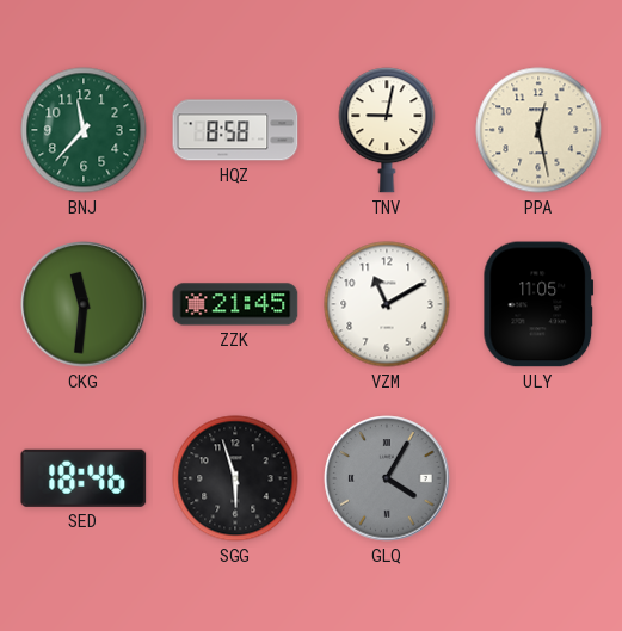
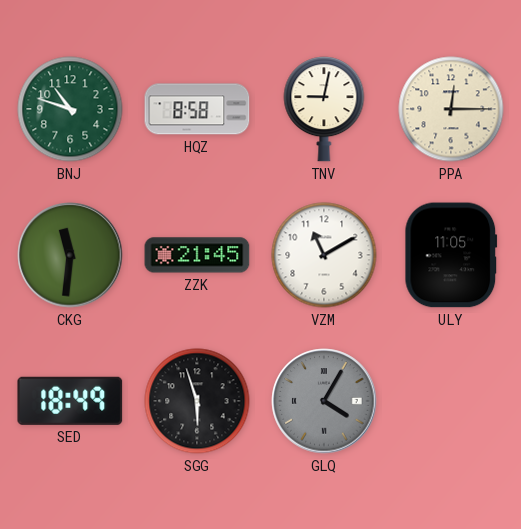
BNJ: 11:37 -> 10:48
PPA: 12:28 -> 12:15
SED: 18:46 -> 18:49
